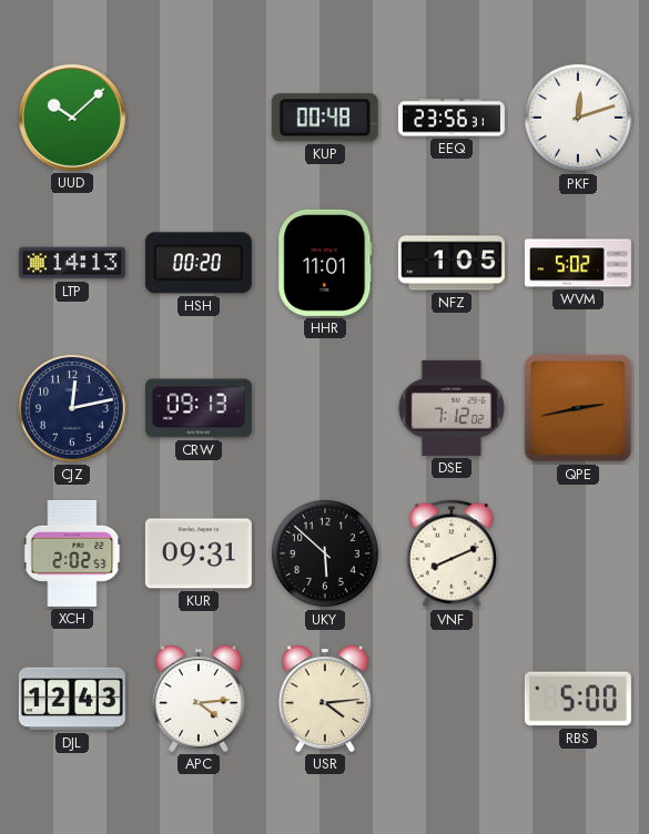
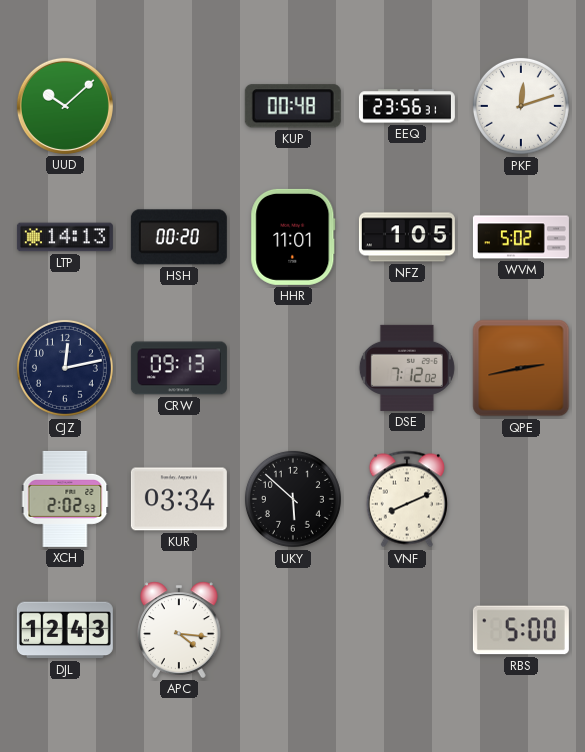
KUR: 09:31 -> 03:34
APC: 4:14 -> 4:16
USR: 4:14 -> none
